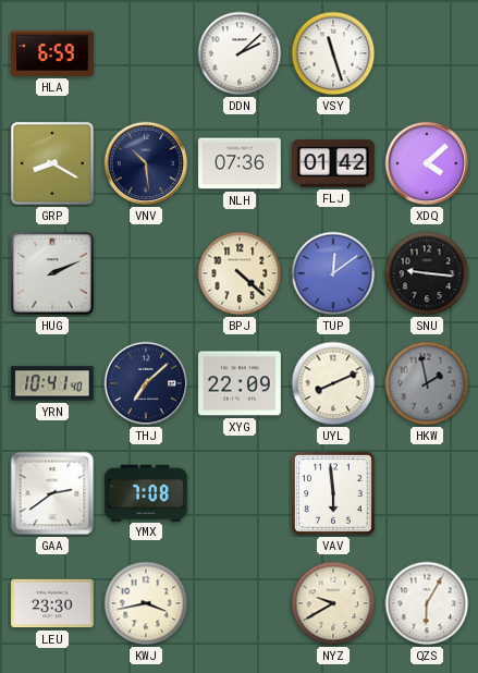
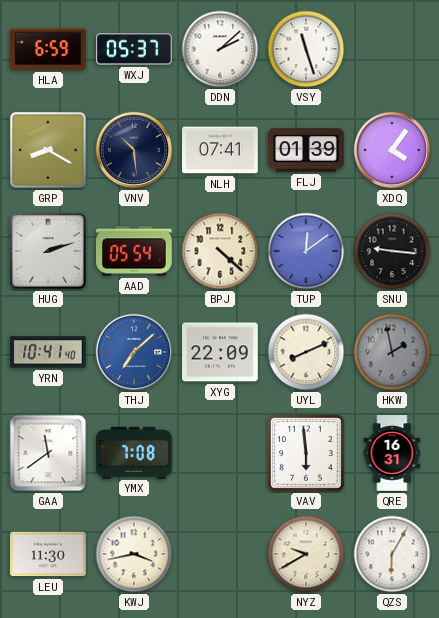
WXJ: none -> 05:37
NLH: 07:36 -> 07:41
FLJ: 01:42 -> 01:39
XDQ: 4:08 -> 4:06
HUG: 2:11 -> 2:12
AAD: none -> 05:54
THJ dial: navy -> blue
GAA: 2:39 -> 11:39
QRE: none -> 16:31
LEU: 23:30 -> 11:30
